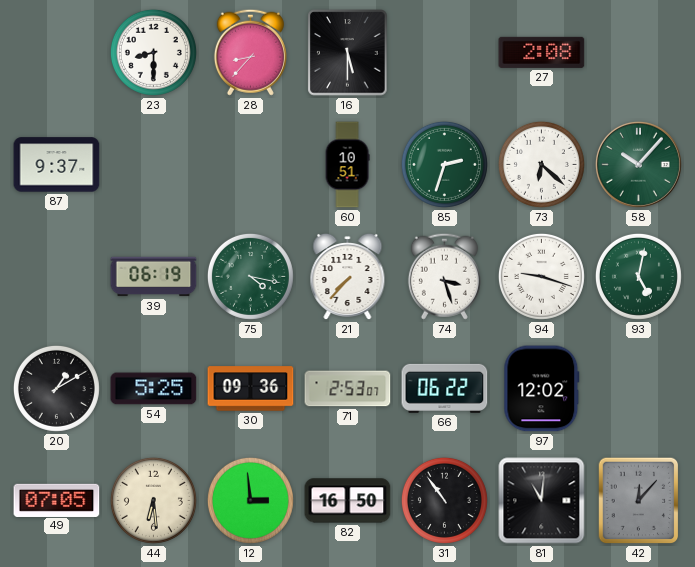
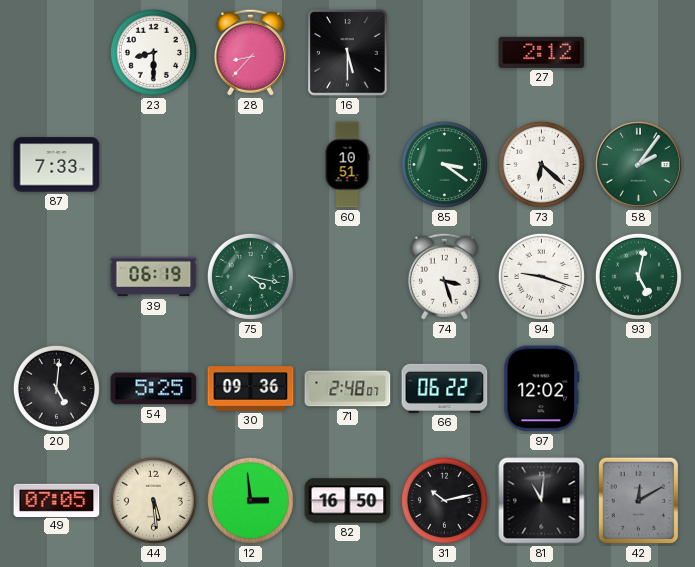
27: 2:08 -> 2:12
87: 9:37 -> 7:33
85: 2:33 -> 3:21
58: 10:07 -> 2:06
21: 7:37 -> none
20: 1:10 -> 5:01
71: 2:53 -> 2:48
44: 6:29 -> 5:29
31: 10:54 -> 10:13
42: 12:07 -> 12:10
